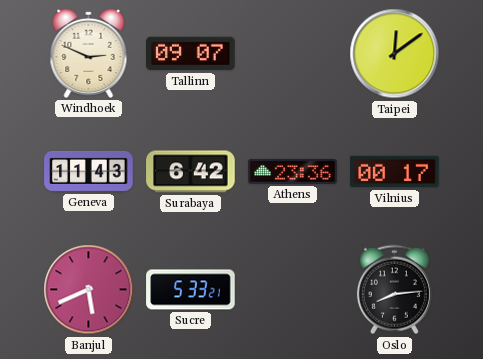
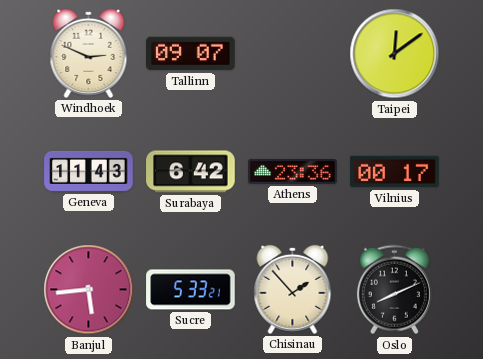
Banjul: 5:41 -> 5:44
Chisinau: none -> 1:53
Oslo: 8:14 -> 8:11
